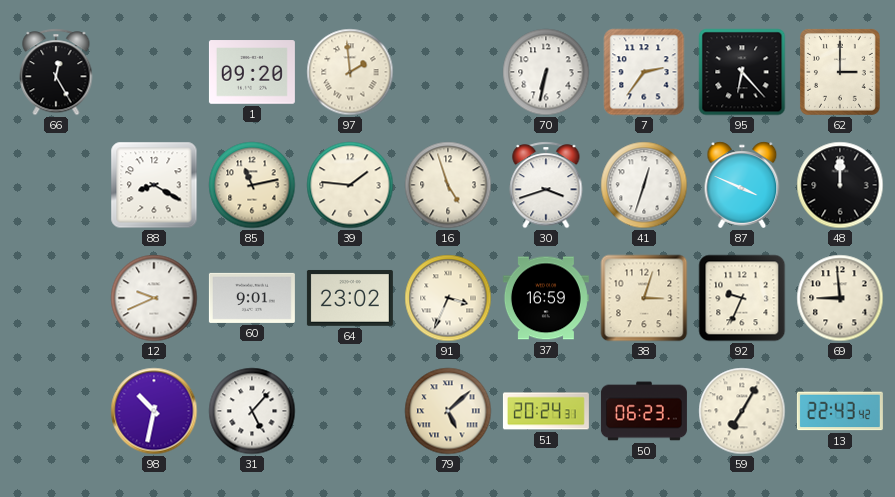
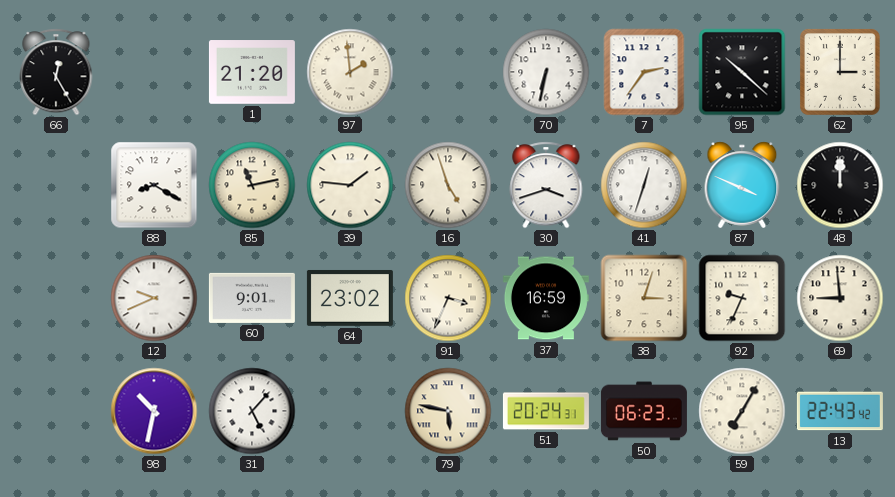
1: 09:20 -> 21:20
95: 6:23 -> 10:22
79: 5:08 -> 5:47
